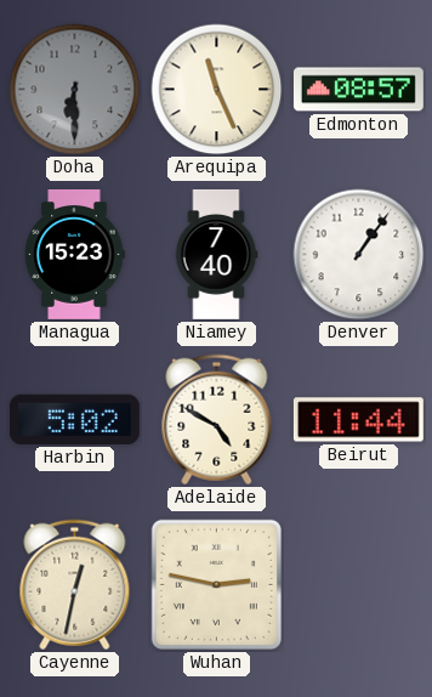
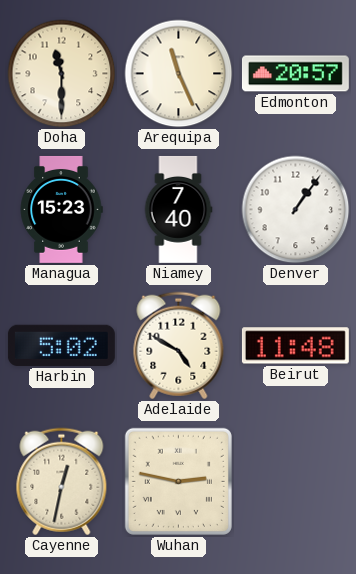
Doha: 6:30 -> 11:30
Doha dial: grey -> cream
Edmonton: 08:57 -> 20:57
Beirut: 11:44 -> 11:48
